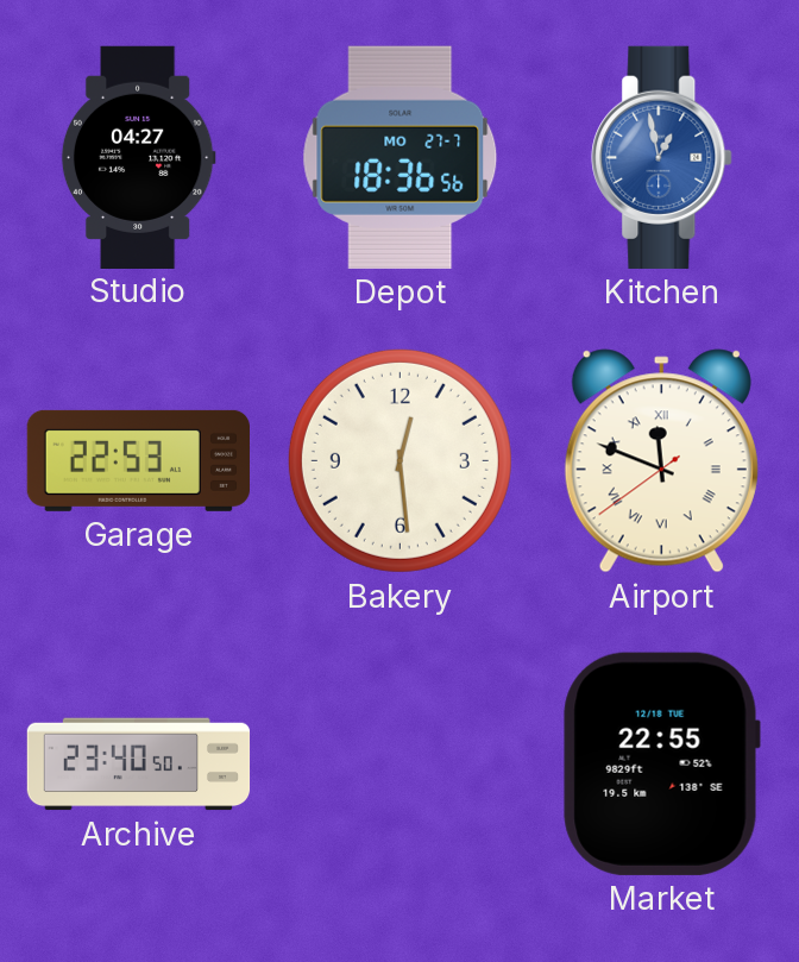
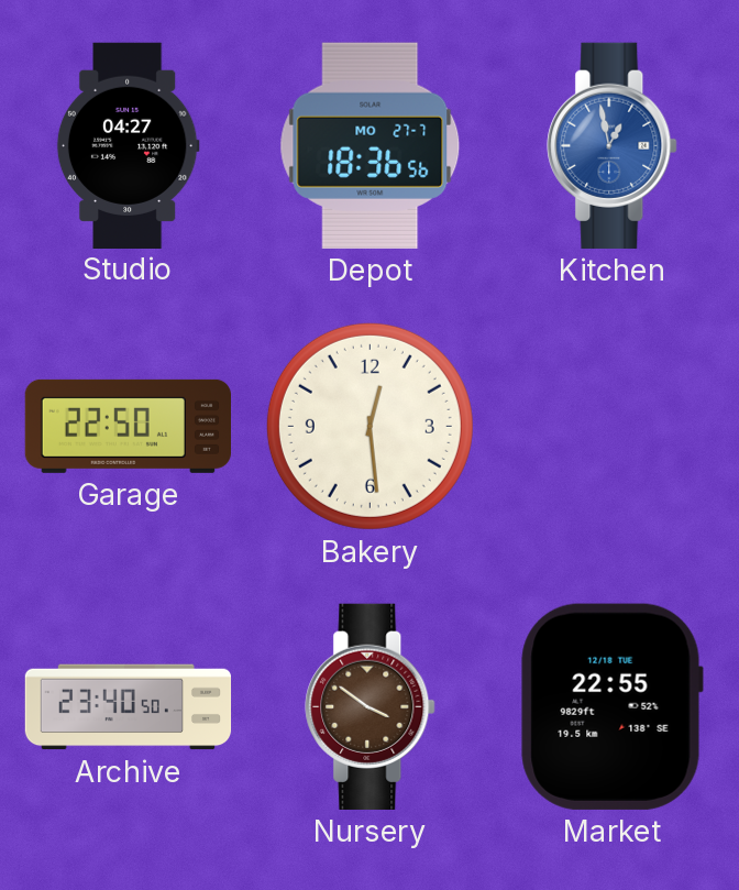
Garage: 22:53 -> 22:50
Airport: 11:48 -> none
Nursery: none -> 3:51
